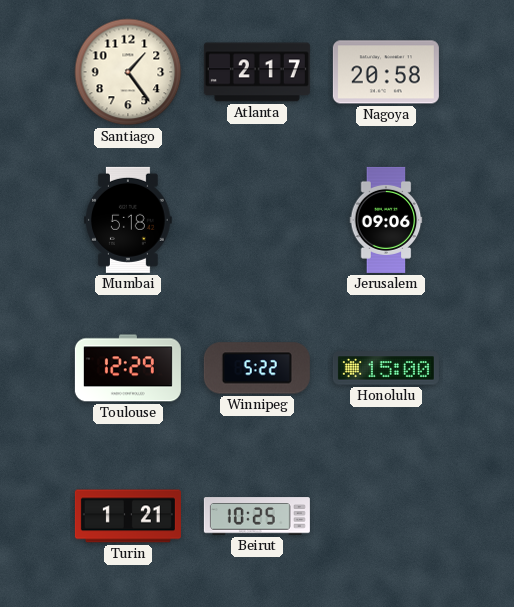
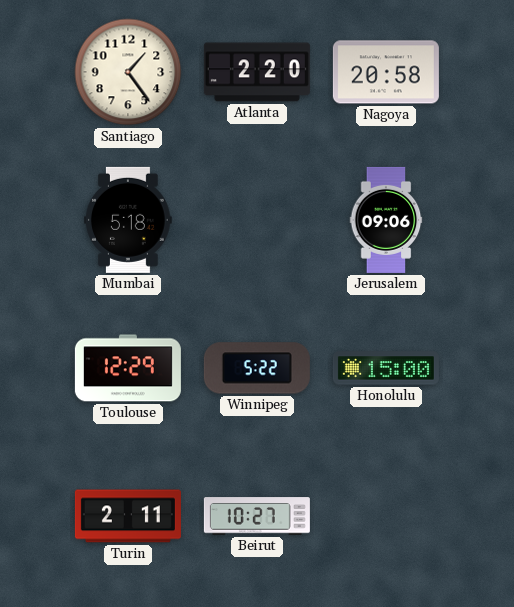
Atlanta: 2:17 -> 2:20
Turin: 1:21 -> 2:11
Beirut: 10:25 -> 10:27
